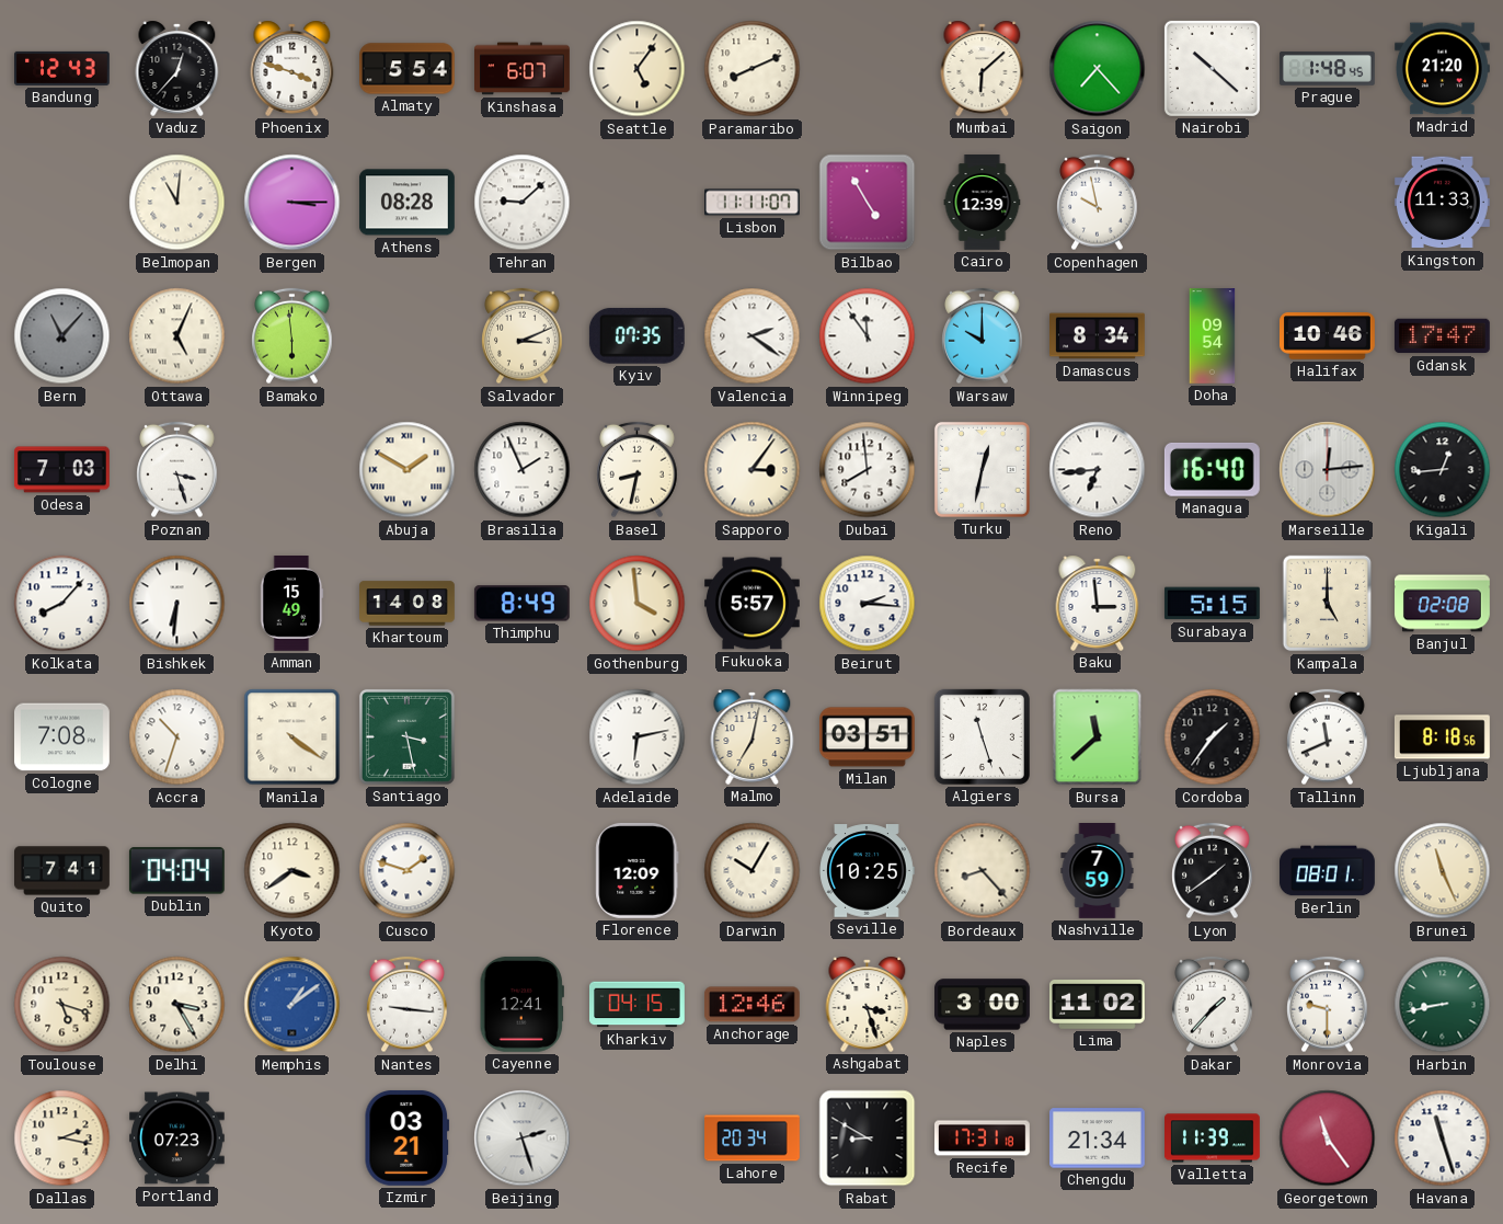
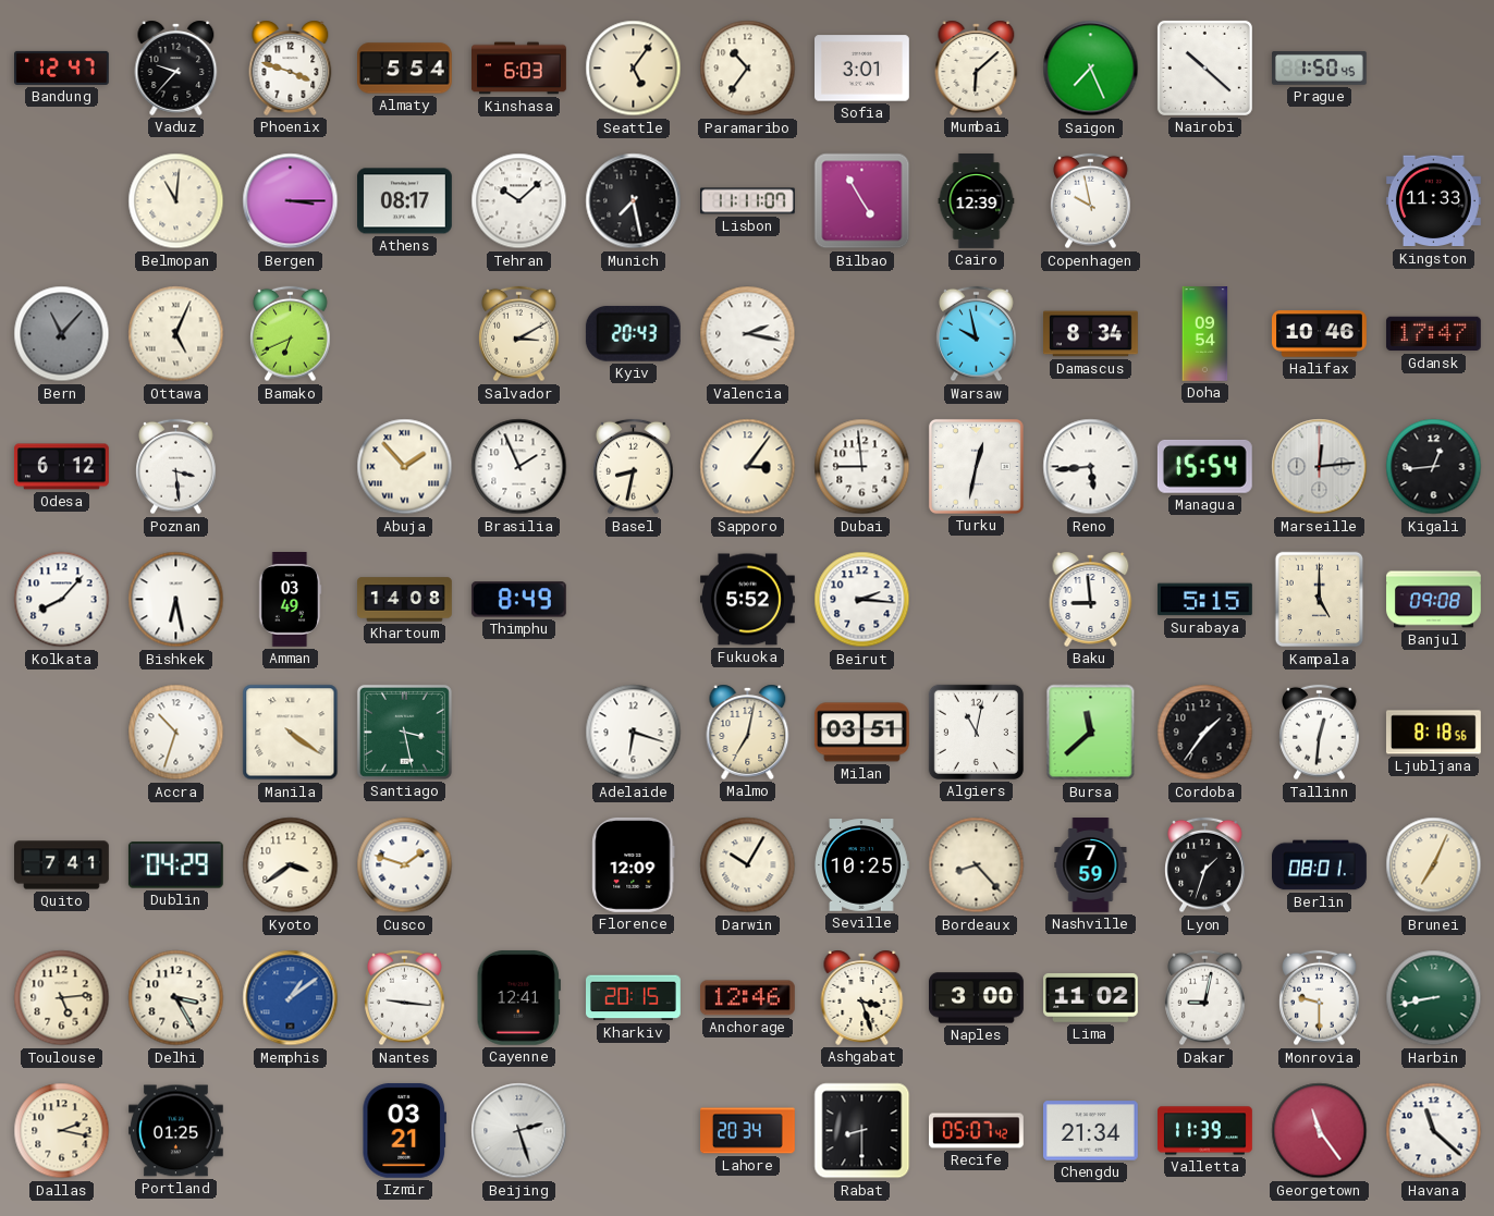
Bandung: 12:43 -> 12:47
Vaduz: 12:37 -> 9:37
Kinshasa: 6:07 -> 6:03
Paramaribo: 8:11 -> 10:36
Sofia: none -> 3:01
Saigon: 7:23 -> 7:26
Prague: 1:48 -> 1:50
Madrid: 21:20 -> none
Athens: 08:28 -> 08:17
Tehran: 9:08 -> 10:08
Munich: none -> 7:28
Bamako: 5:59 -> 6:41
Salvador: 3:11 -> 3:10
Kyiv: 07:35 -> 20:43
Valencia: 2:21 -> 2:17
Winnipeg: 11:54 -> none
Warsaw: 10:00 -> 9:58
Odesa: 7:03 -> 6:12
Poznan: 3:27 -> 3:29
Abuja: 1:50 -> 1:53
Dubai: 7:59 -> 8:59
Reno: 6:44 -> 5:44
Managua: 16:40 -> 15:54
Bishkek: 6:31 -> 6:28
Amman: 15:49 -> 03:49
Gothenburg: 3:59 -> none
Fukuoka: 5:57 -> 5:52
Baku: 2:59 -> 8:59
Banjul: 02:08 -> 09:08
Cologne: 7:08 -> none
Adelaide: 6:13 -> 6:18
Algiers: 11:27 -> 11:02
Tallinn: 11:41 -> 12:31
Dublin: 04:04 -> 04:29
Lyon: 1:39 -> 1:33
Brunei: 11:26 -> 7:04
Toulouse: 5:18 -> 5:14
Kharkiv: 04:15 -> 20:15
Dakar: 1:37 -> 9:02
Portland: 07:23 -> 01:25
Rabat: 8:50 -> 8:30
Recife: 17:31 -> 05:07
Havana: 11:27 -> 11:22
